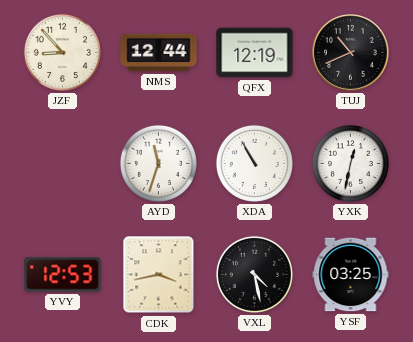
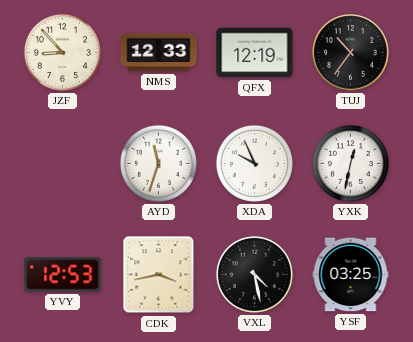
NMS: 12:44 -> 12:33
TUJ: 10:41 -> 10:36
XDA: 10:55 -> 9:56
